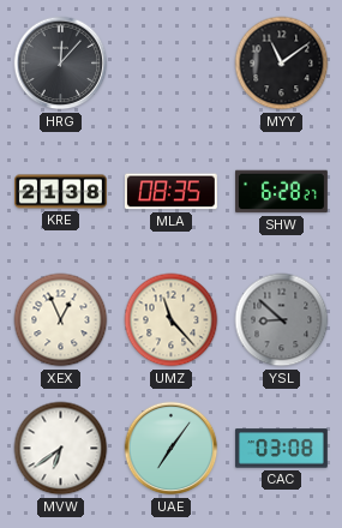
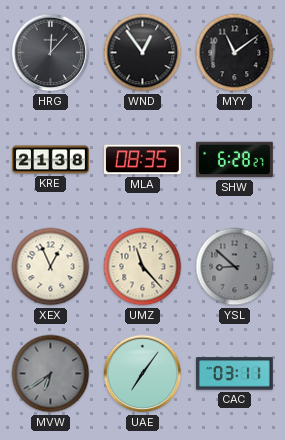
WND: none -> 12:54
MVW dial: white -> grey
CAC: 03:08 -> 03:11
